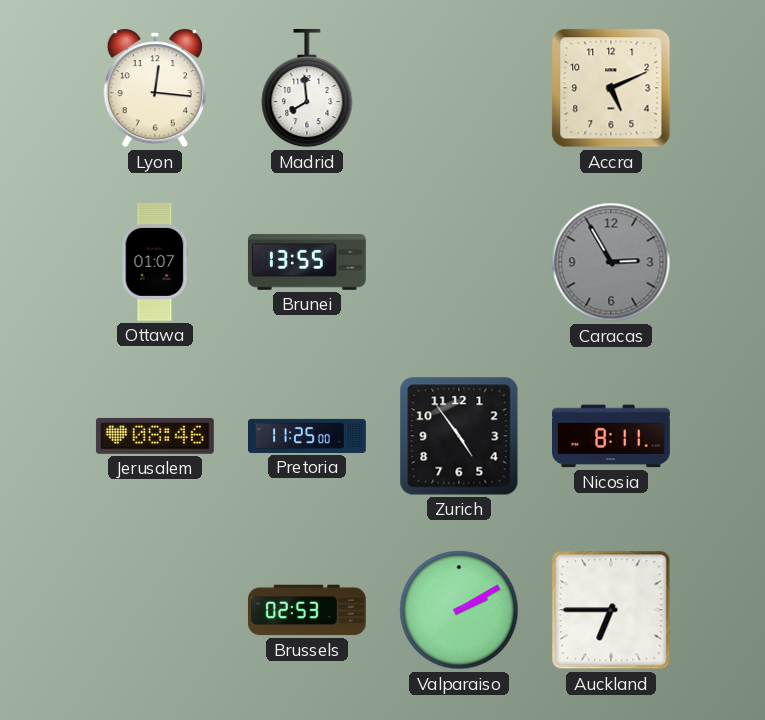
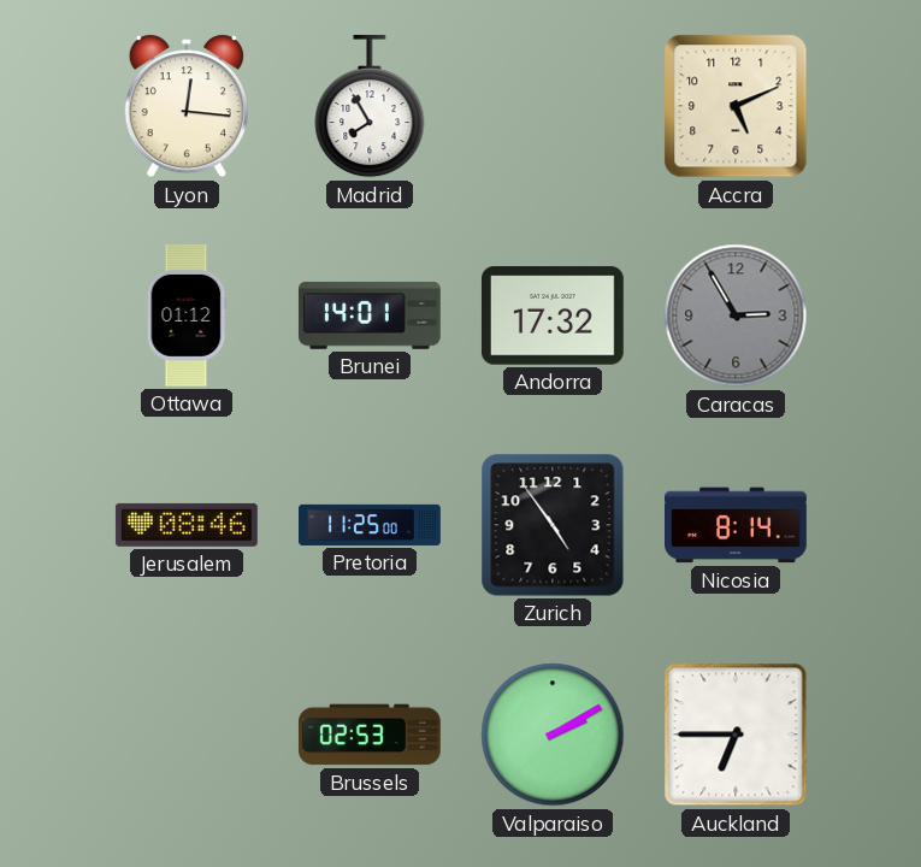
Madrid: 7:59 -> 7:55
Ottawa: 01:07 -> 01:12
Brunei: 13:55 -> 14:01
Andorra: none -> 17:32
Nicosia: 8:11 -> 8:14
